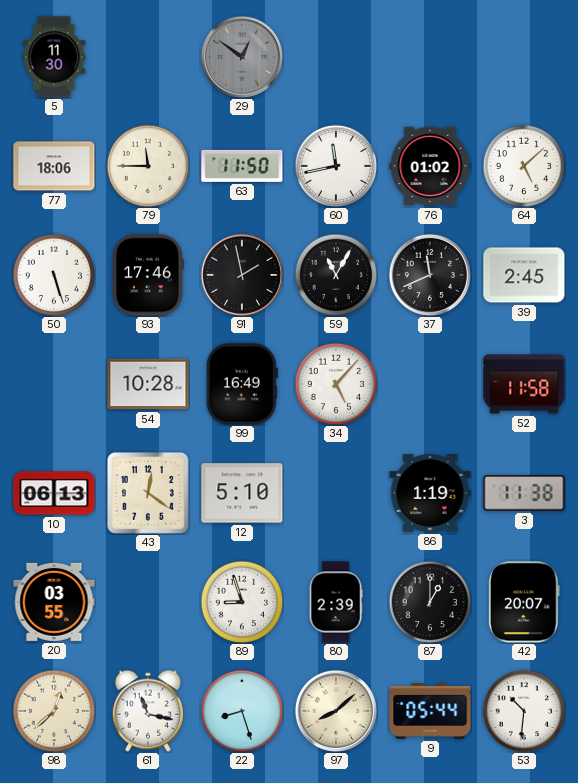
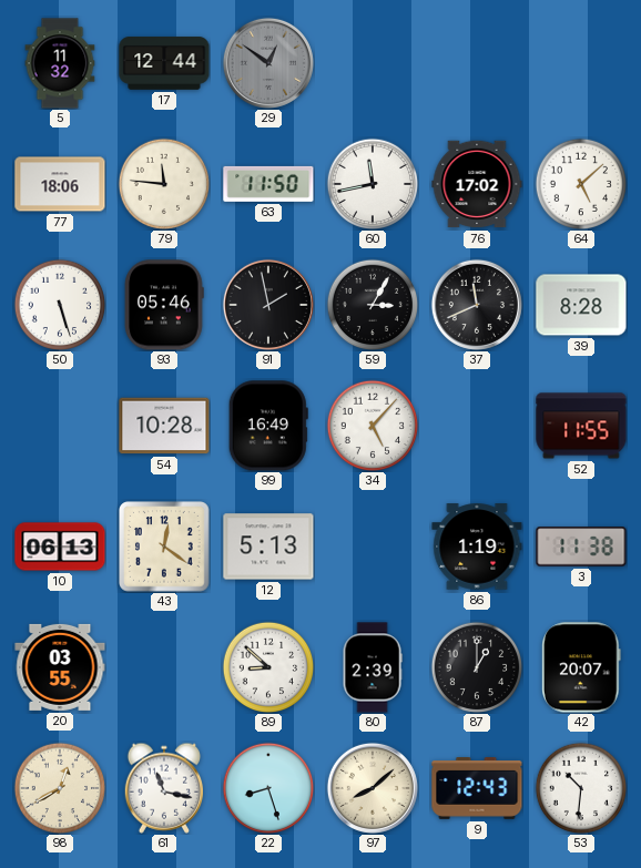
5: 11:30 -> 11:32
17: none -> 12:44
79: 11:45 -> 11:46
76: 01:02 -> 17:02
93: 17:46 -> 05:46
59: 11:05 -> 3:05
39: 2:45 -> 8:28
52: 11:58 -> 11:55
12: 5:10 -> 5:13
89: 8:57 -> 8:52
98: 12:38 -> 12:40
9: 05:44 -> 12:43
